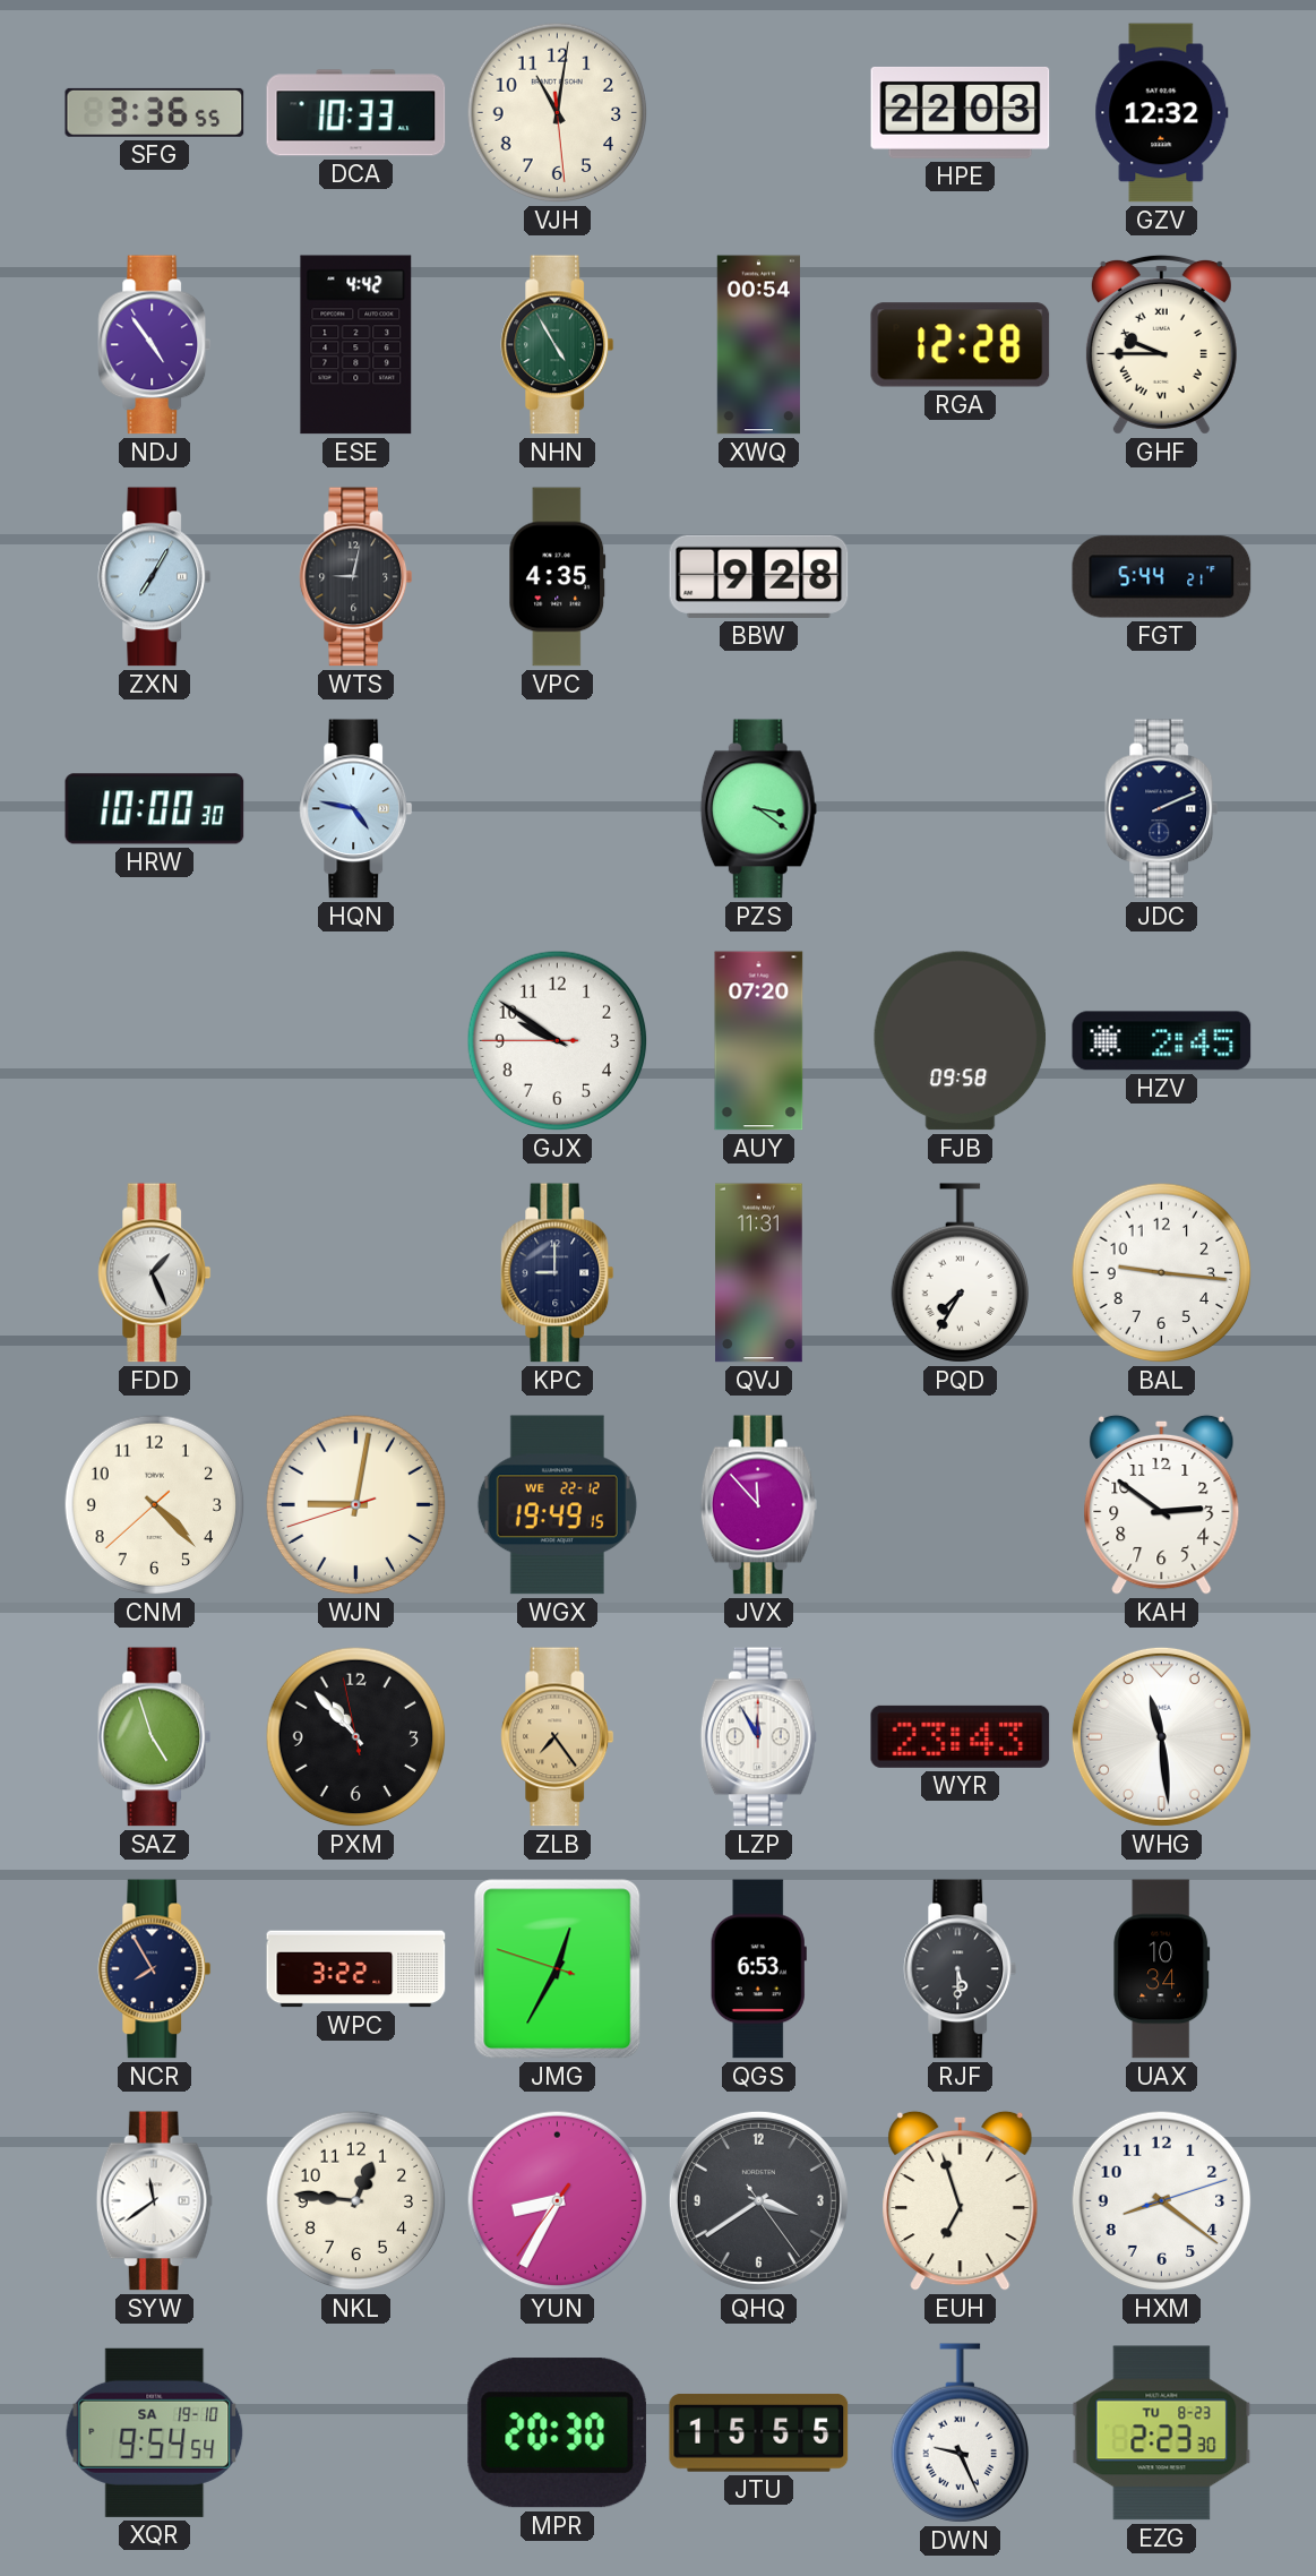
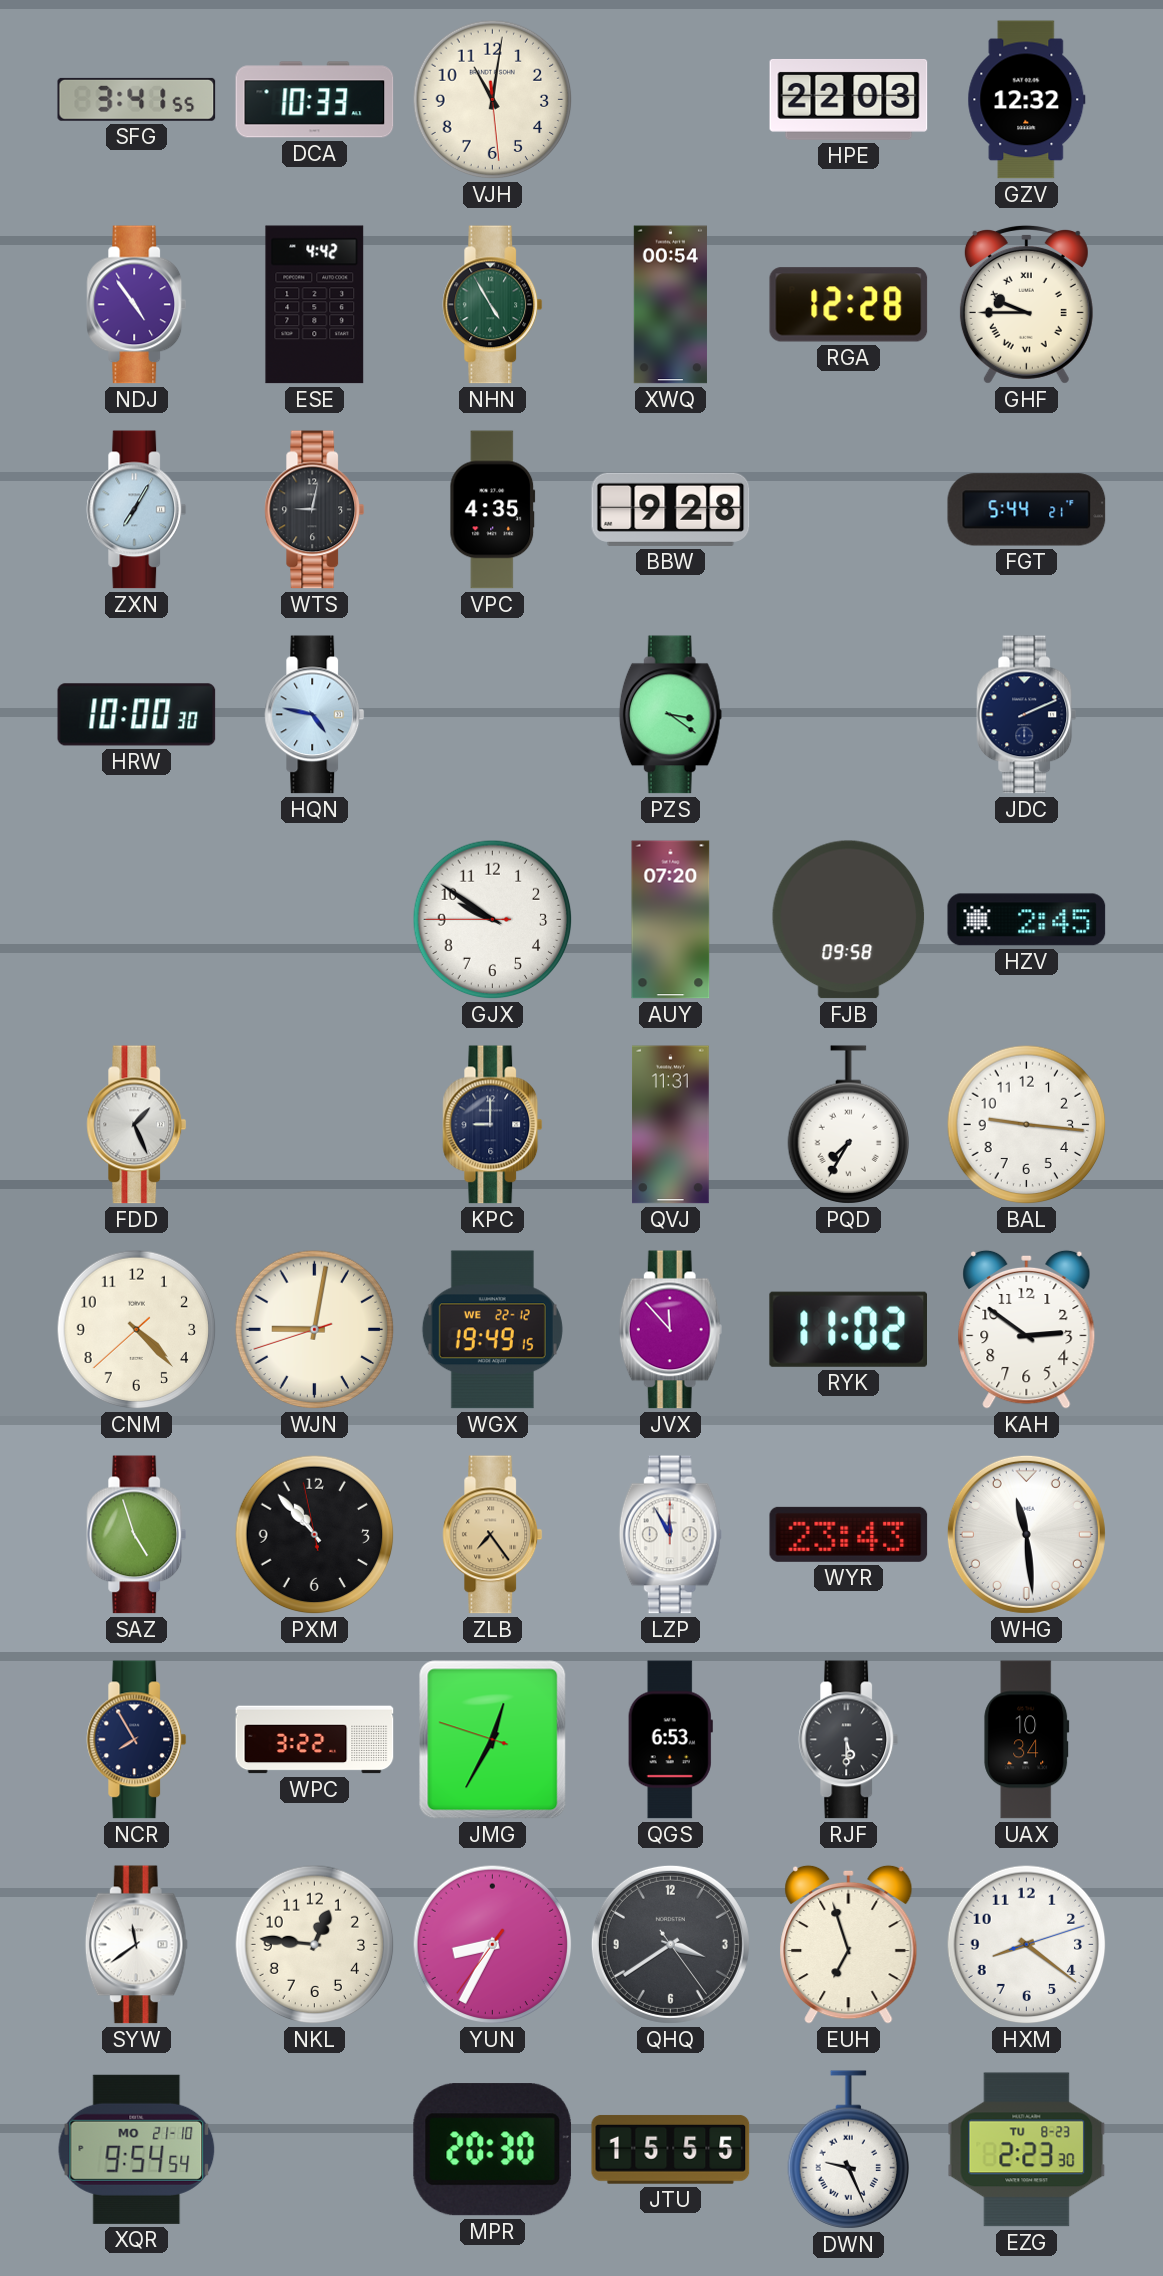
SFG: 3:36 -> 3:41
RYK: none -> 11:02
XQR date: SA 19-10 -> MO 21-10
